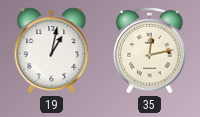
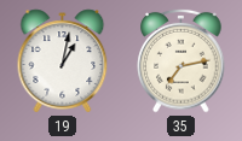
35: 12:13 -> 7:13
